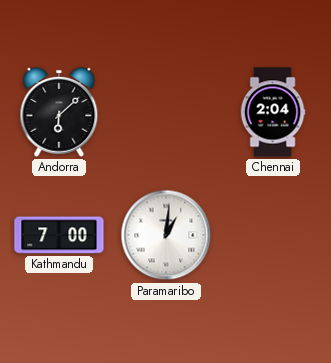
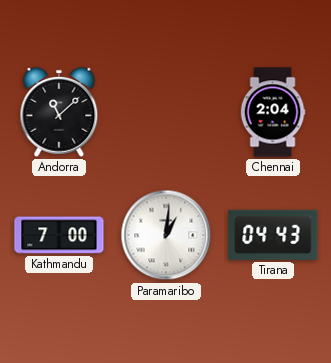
Andorra: 6:08 -> 11:08
Tirana: none -> 04:43
